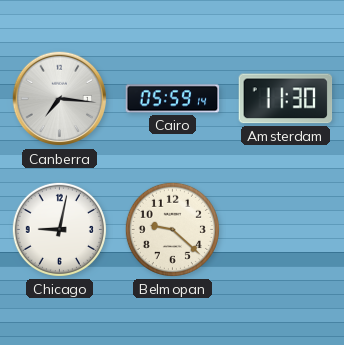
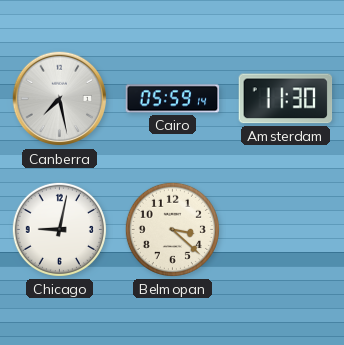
Canberra: 7:16 -> 7:28
Belmopan: 9:22 -> 3:22
